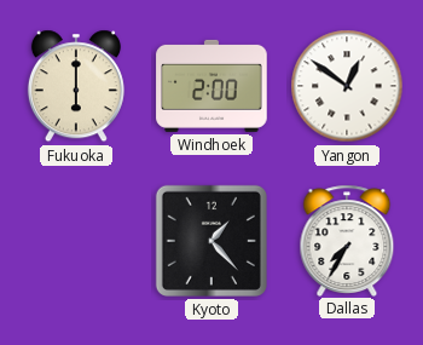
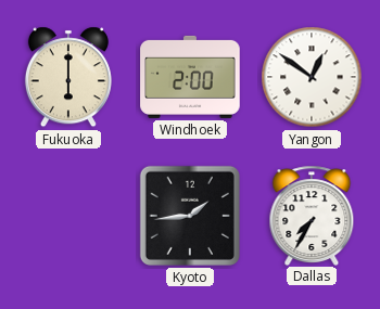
Kyoto: 1:23 -> 1:44
